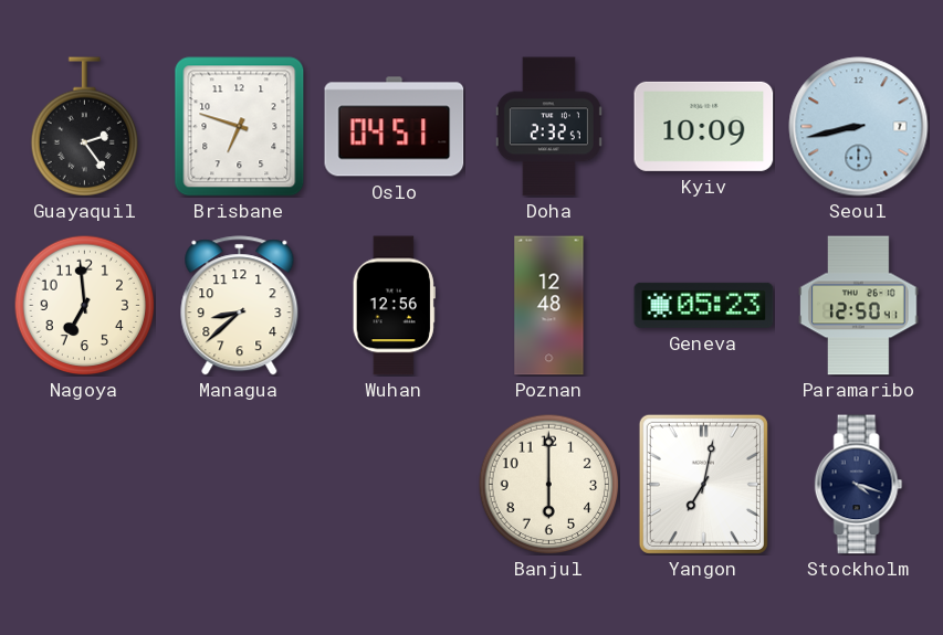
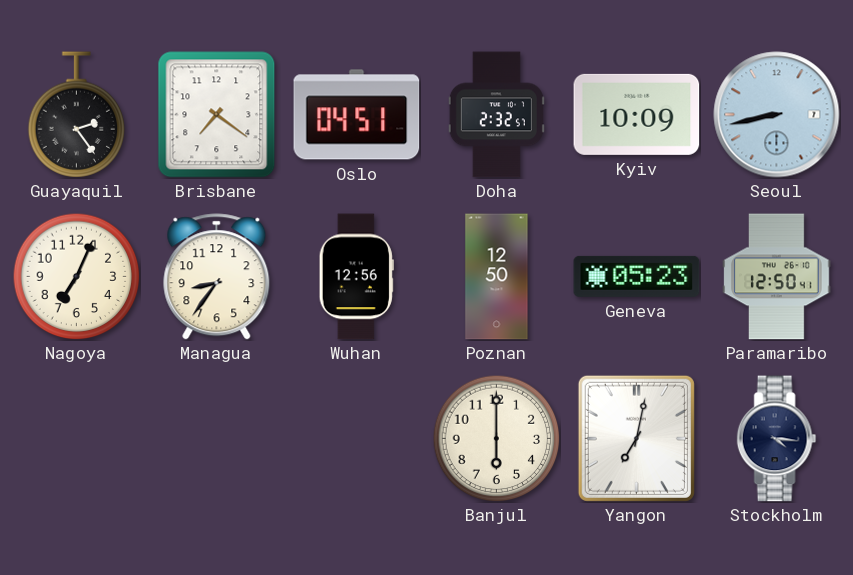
Brisbane: 6:48 -> 7:21
Nagoya: 6:59 -> 7:04
Managua: 8:38 -> 8:36
Poznan: 12:48 -> 12:50
Stockholm: 4:18 -> 4:16
